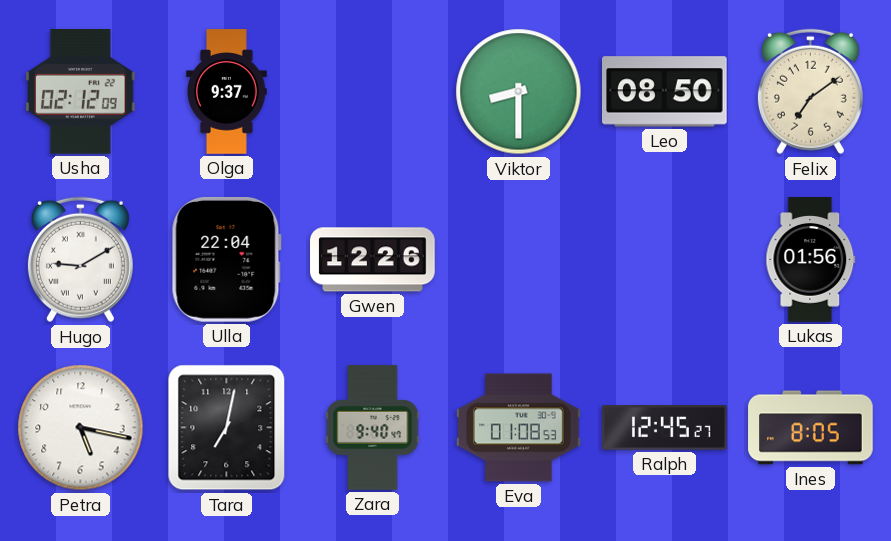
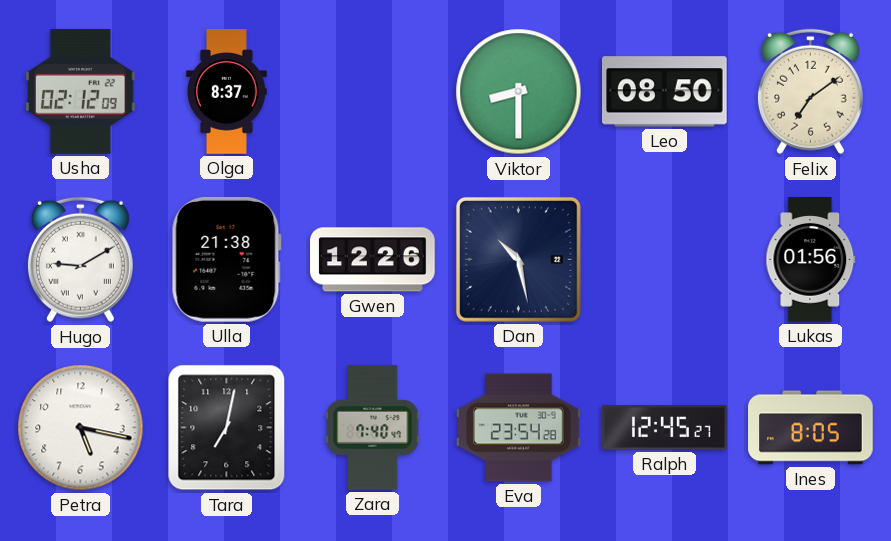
Olga: 9:37 -> 8:37
Ulla: 22:04 -> 21:38
Dan: none -> 10:28
Zara: 9:40 -> 7:40
Eva: 01:08 -> 23:54
